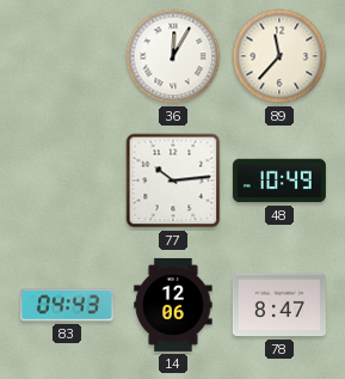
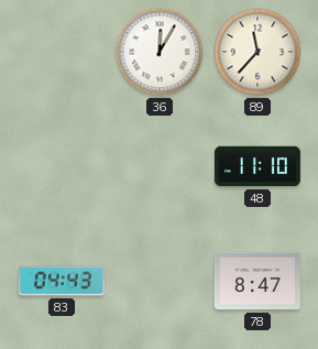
77: 10:14 -> none
48: 10:49 -> 11:10
14: 12:06 -> none
